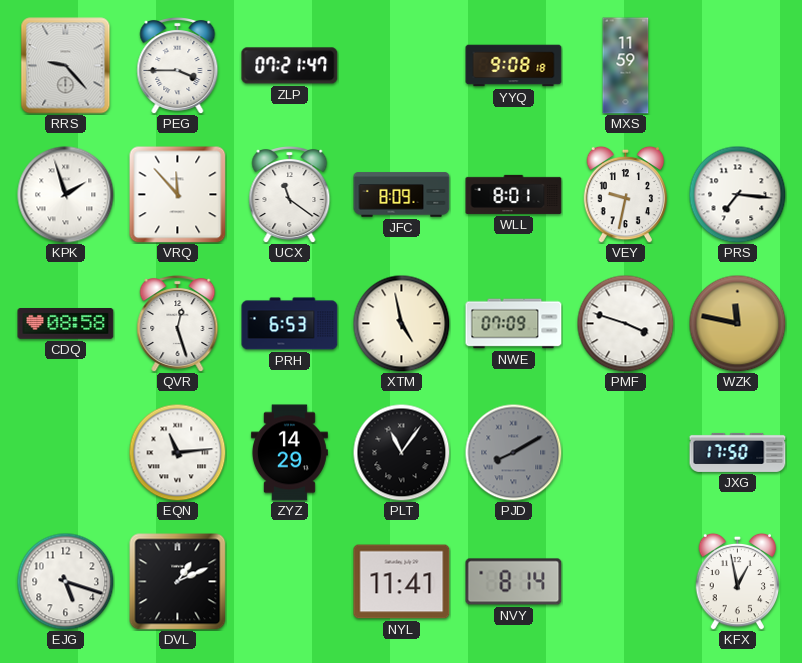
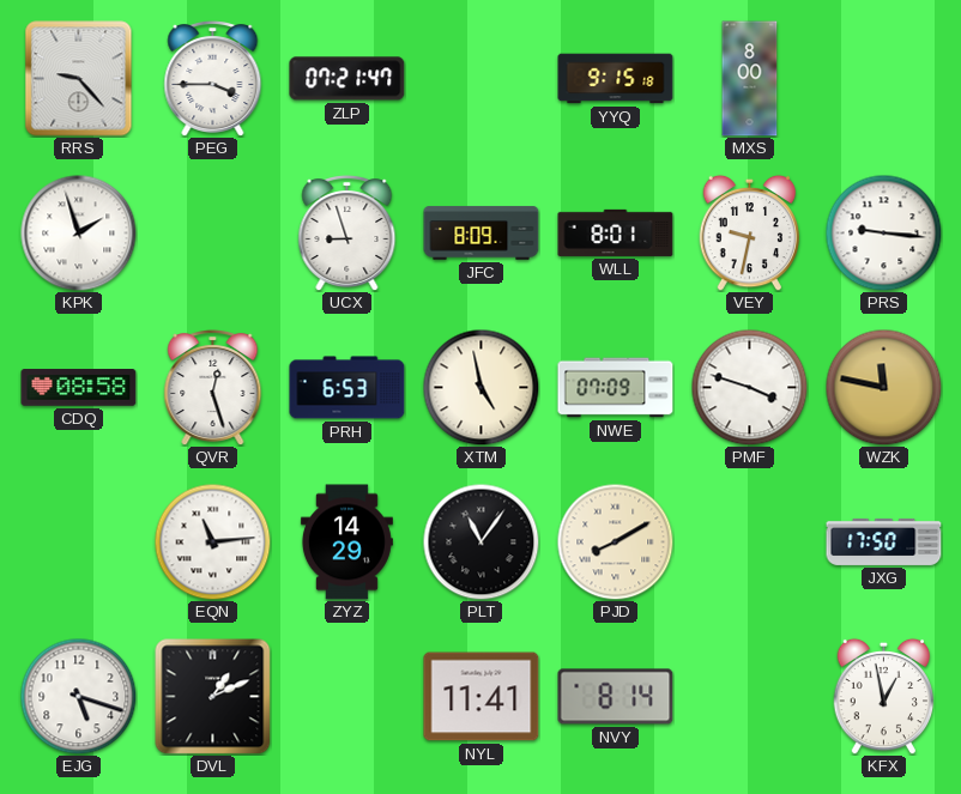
YYQ: 9:08 -> 9:15
MXS: 11:59 -> 8:00
VRQ: 11:53 -> none
UCX: 11:21 -> 8:57
PRS: 7:16 -> 9:16
PJD dial: grey -> cream
